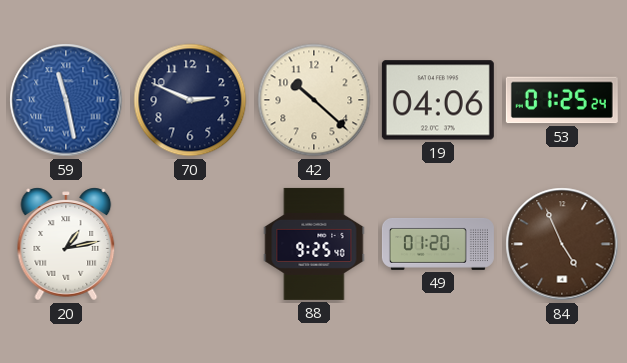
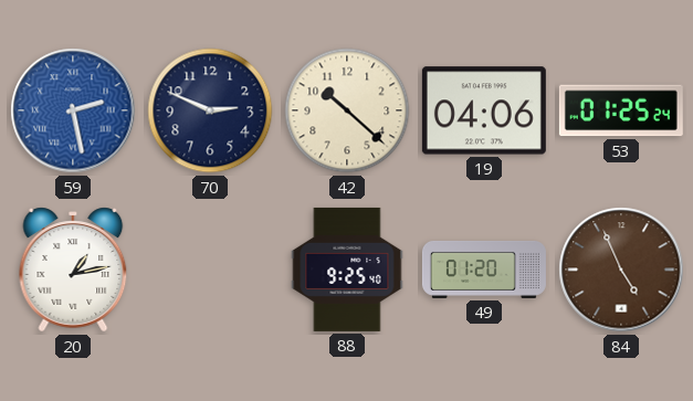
59: 11:28 -> 2:28
